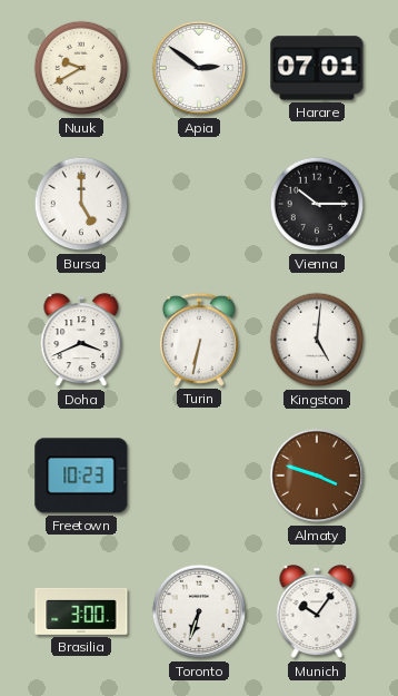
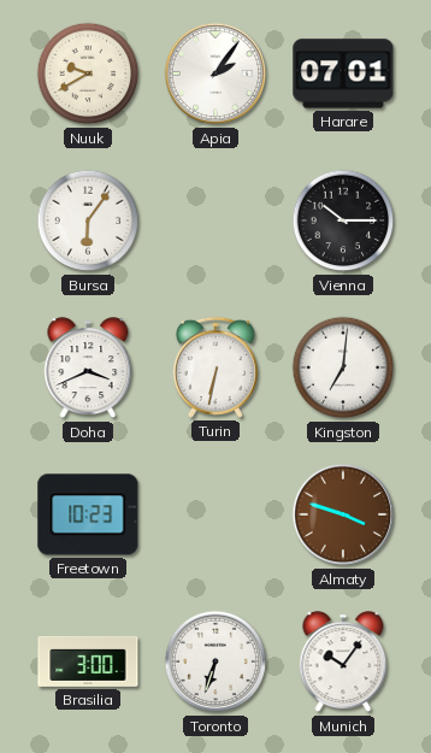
Apia: 2:51 -> 2:06
Bursa: 5:00 -> 6:06
Kingston: 5:01 -> 7:01
